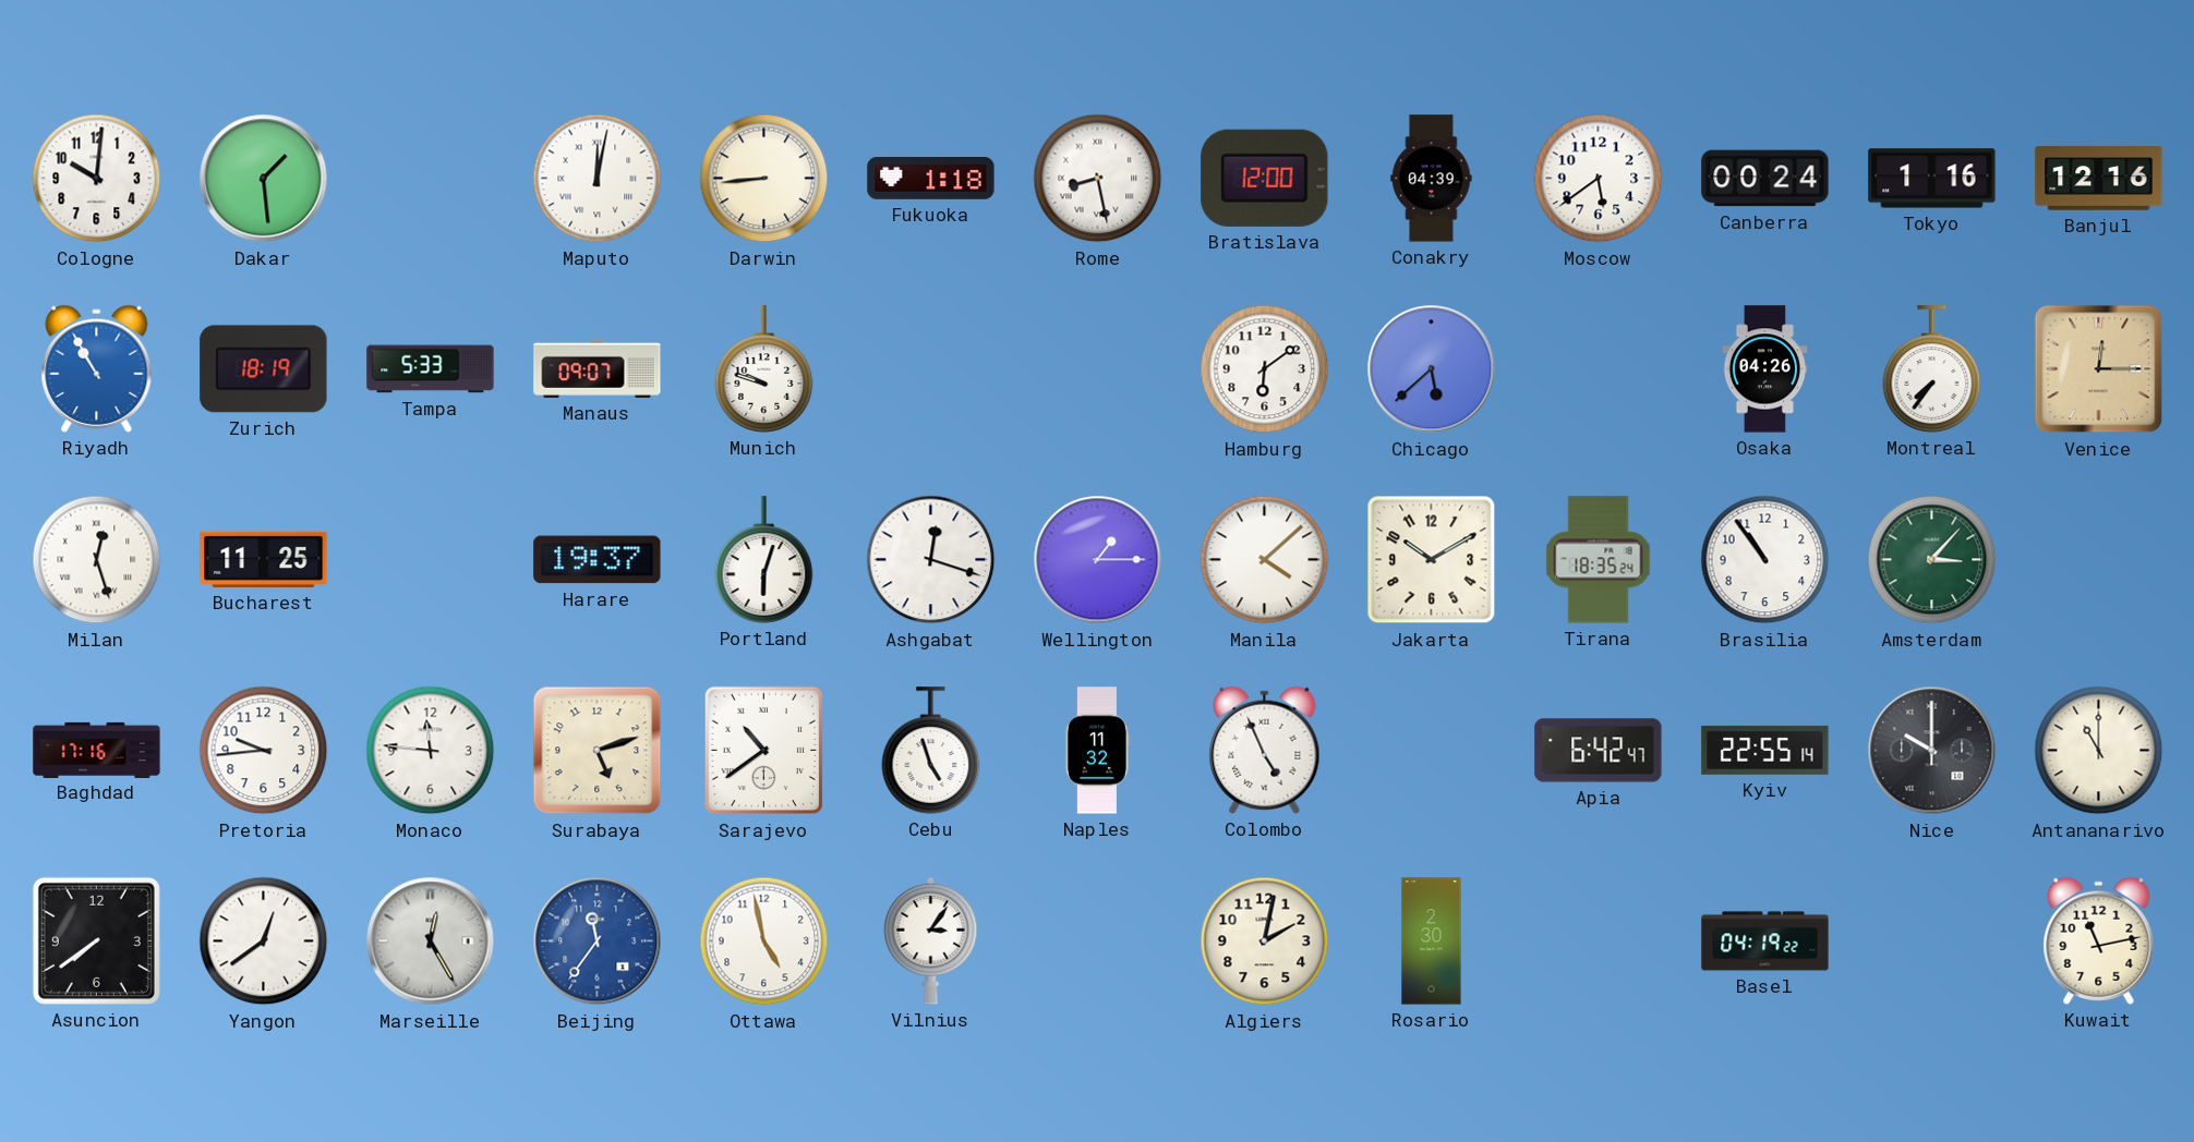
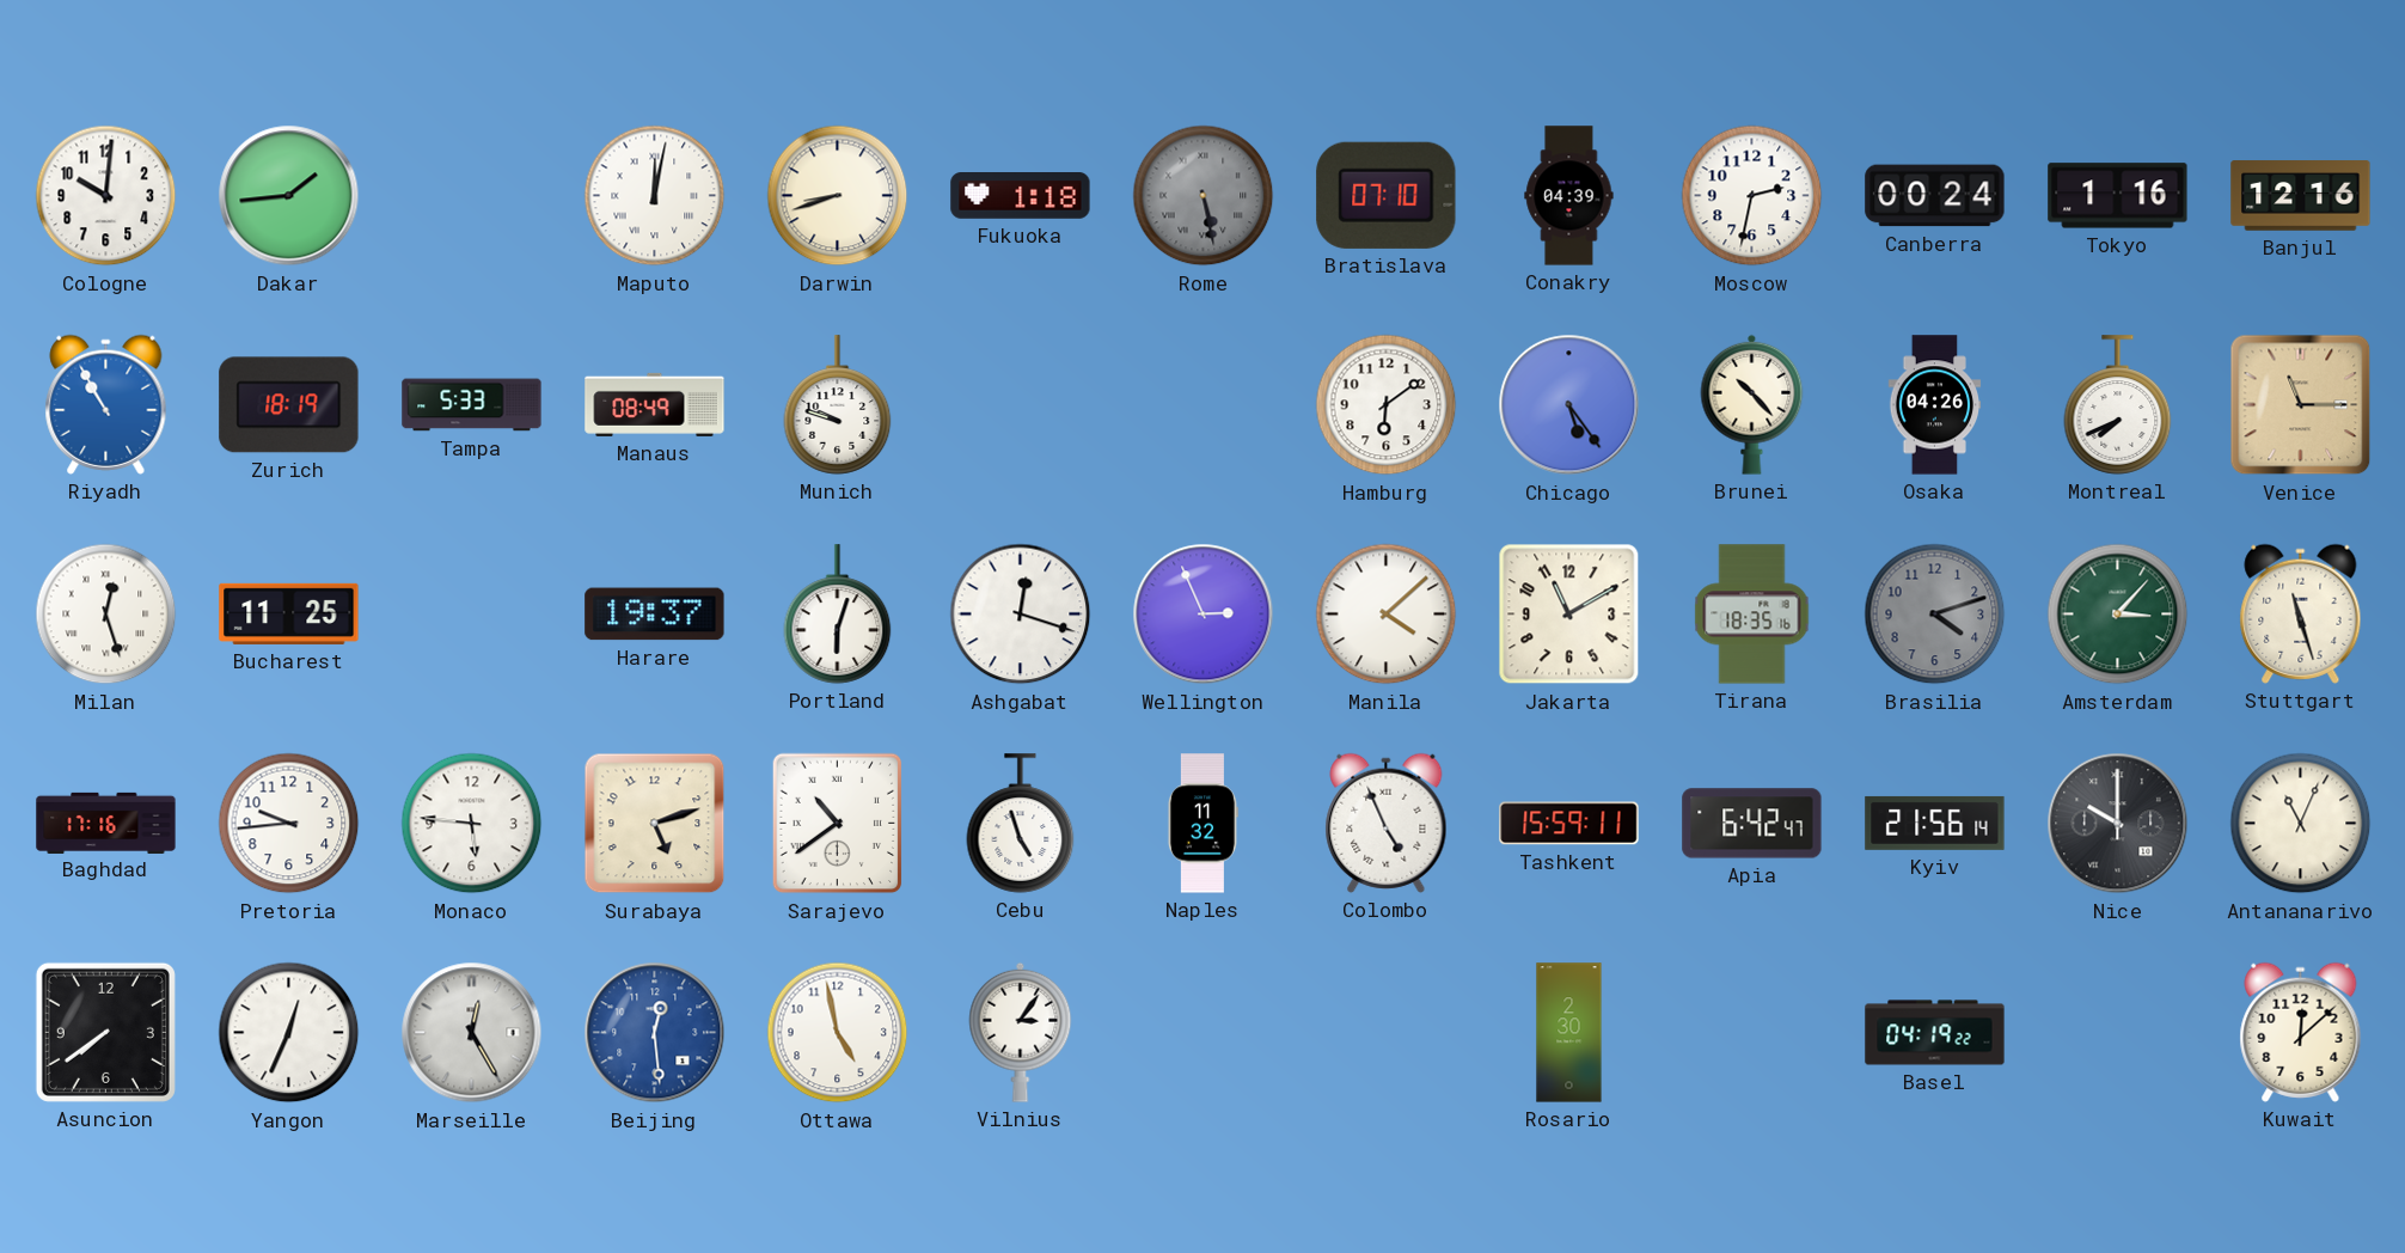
Dakar: 1:29 -> 1:44
Darwin: 8:44 -> 8:42
Rome: 8:28 -> 5:28
Rome dial: white -> grey
Bratislava: 12:00 -> 07:10
Moscow: 5:39 -> 2:32
Manaus: 09:07 -> 08:49
Chicago: 5:38 -> 5:24
Brunei: none -> 10:23
Montreal: 7:36 -> 7:41
Venice: 12:15 -> 11:15
Wellington: 1:15 -> 2:56
Jakarta: 10:10 -> 11:10
Tirana: 18:35:24 -> 18:35:16
Brasilia: 10:54 -> 4:12
Brasilia dial: white -> grey
Stuttgart: none -> 11:27
Monaco: 11:46 -> 5:46
Tashkent: none -> 15:59
Kyiv: 22:55 -> 21:56
Antananarivo: 11:00 -> 11:04
Yangon: 12:39 -> 12:34
Beijing: 11:36 -> 12:29
Algiers: 2:02 -> none
Kuwait: 11:13 -> 12:08
